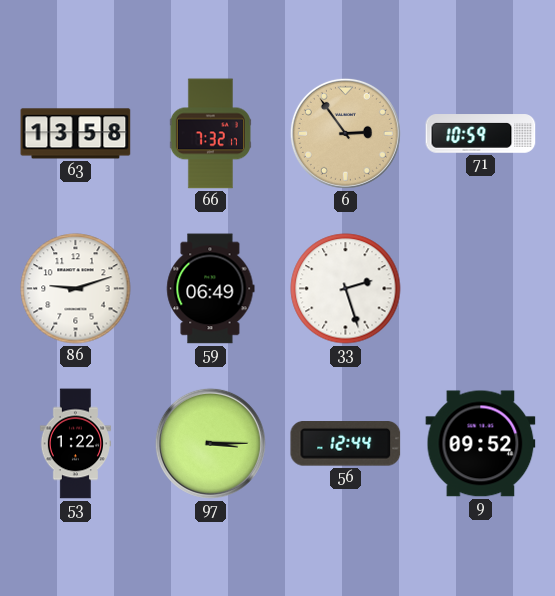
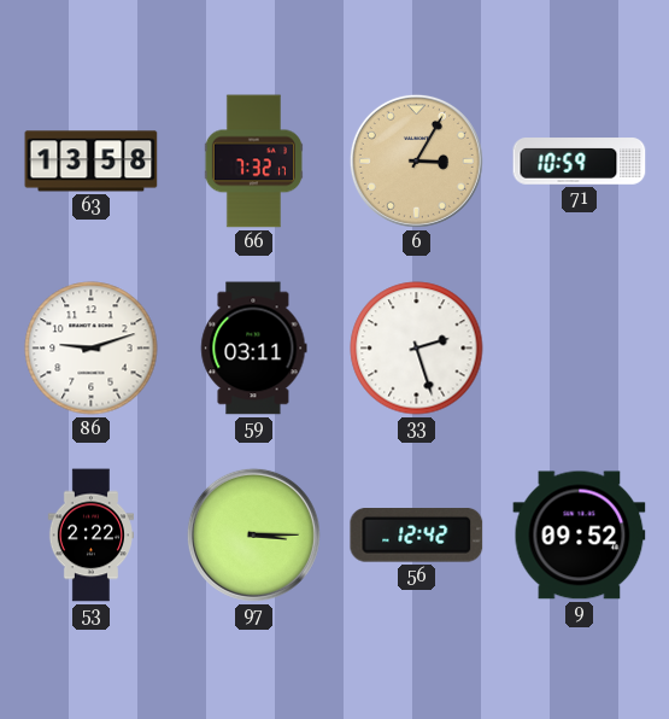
6: 2:54 -> 3:05
59: 06:49 -> 03:11
53: 1:22 -> 2:22
56: 12:44 -> 12:42
